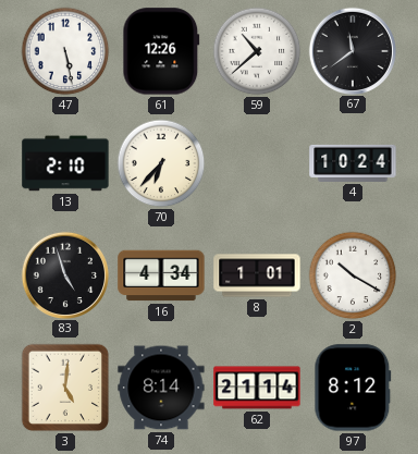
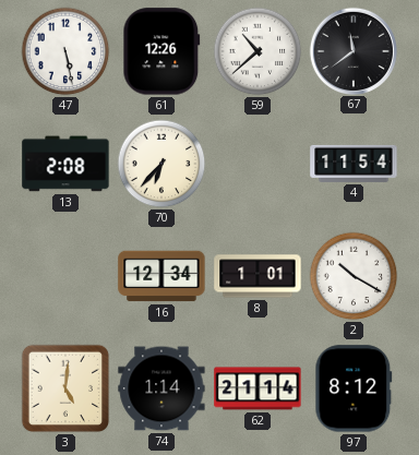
13: 2:10 -> 2:08
4: 10:24 -> 11:54
83: 4:57 -> none
16: 4:34 -> 12:34
74: 8:14 -> 1:14
